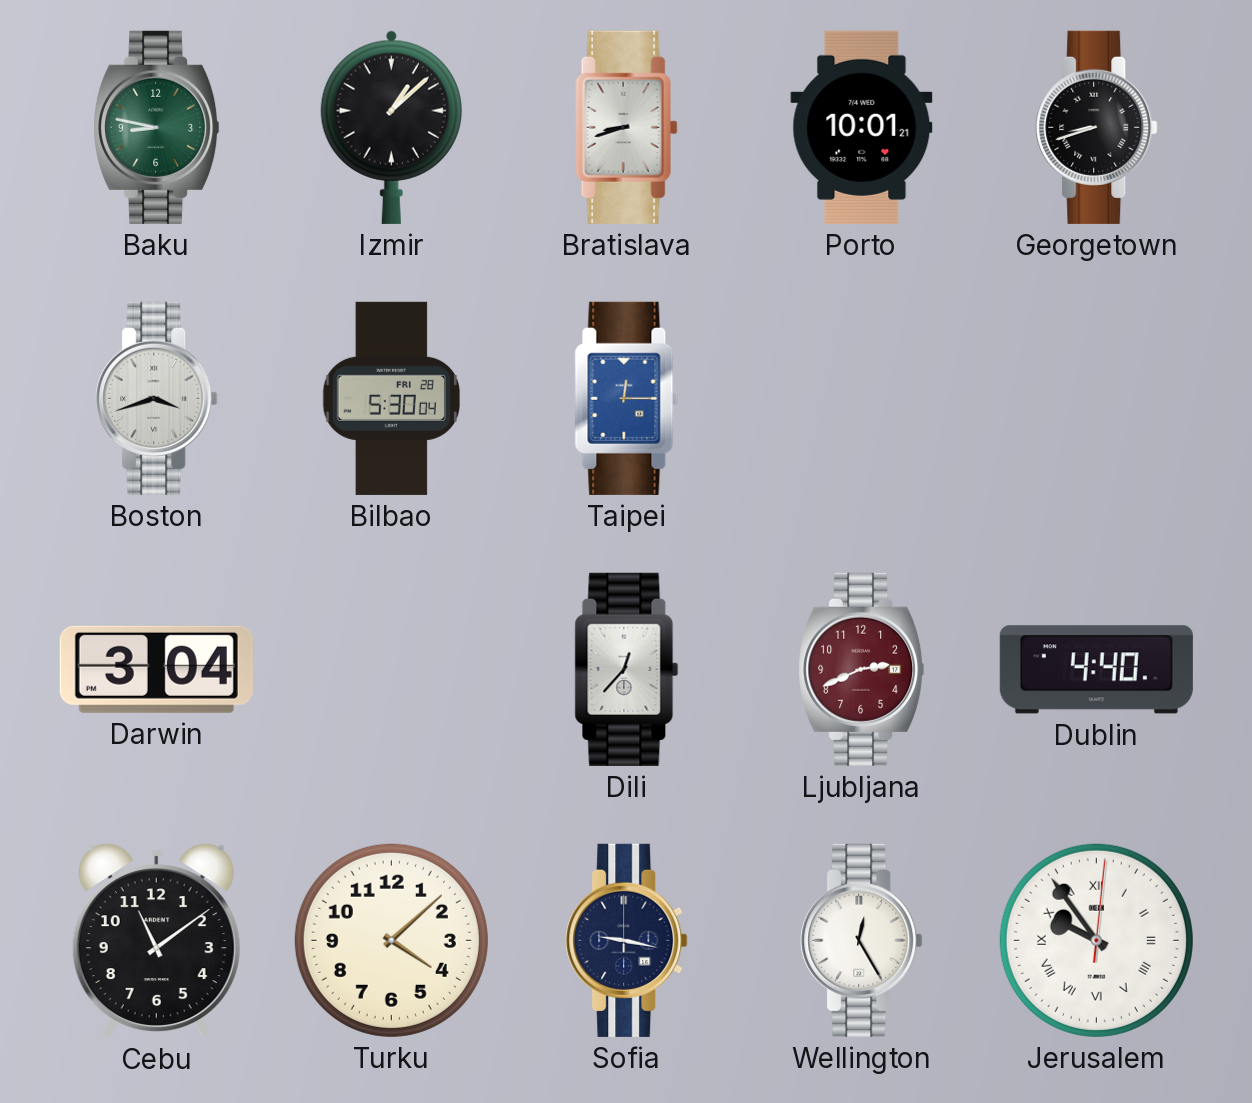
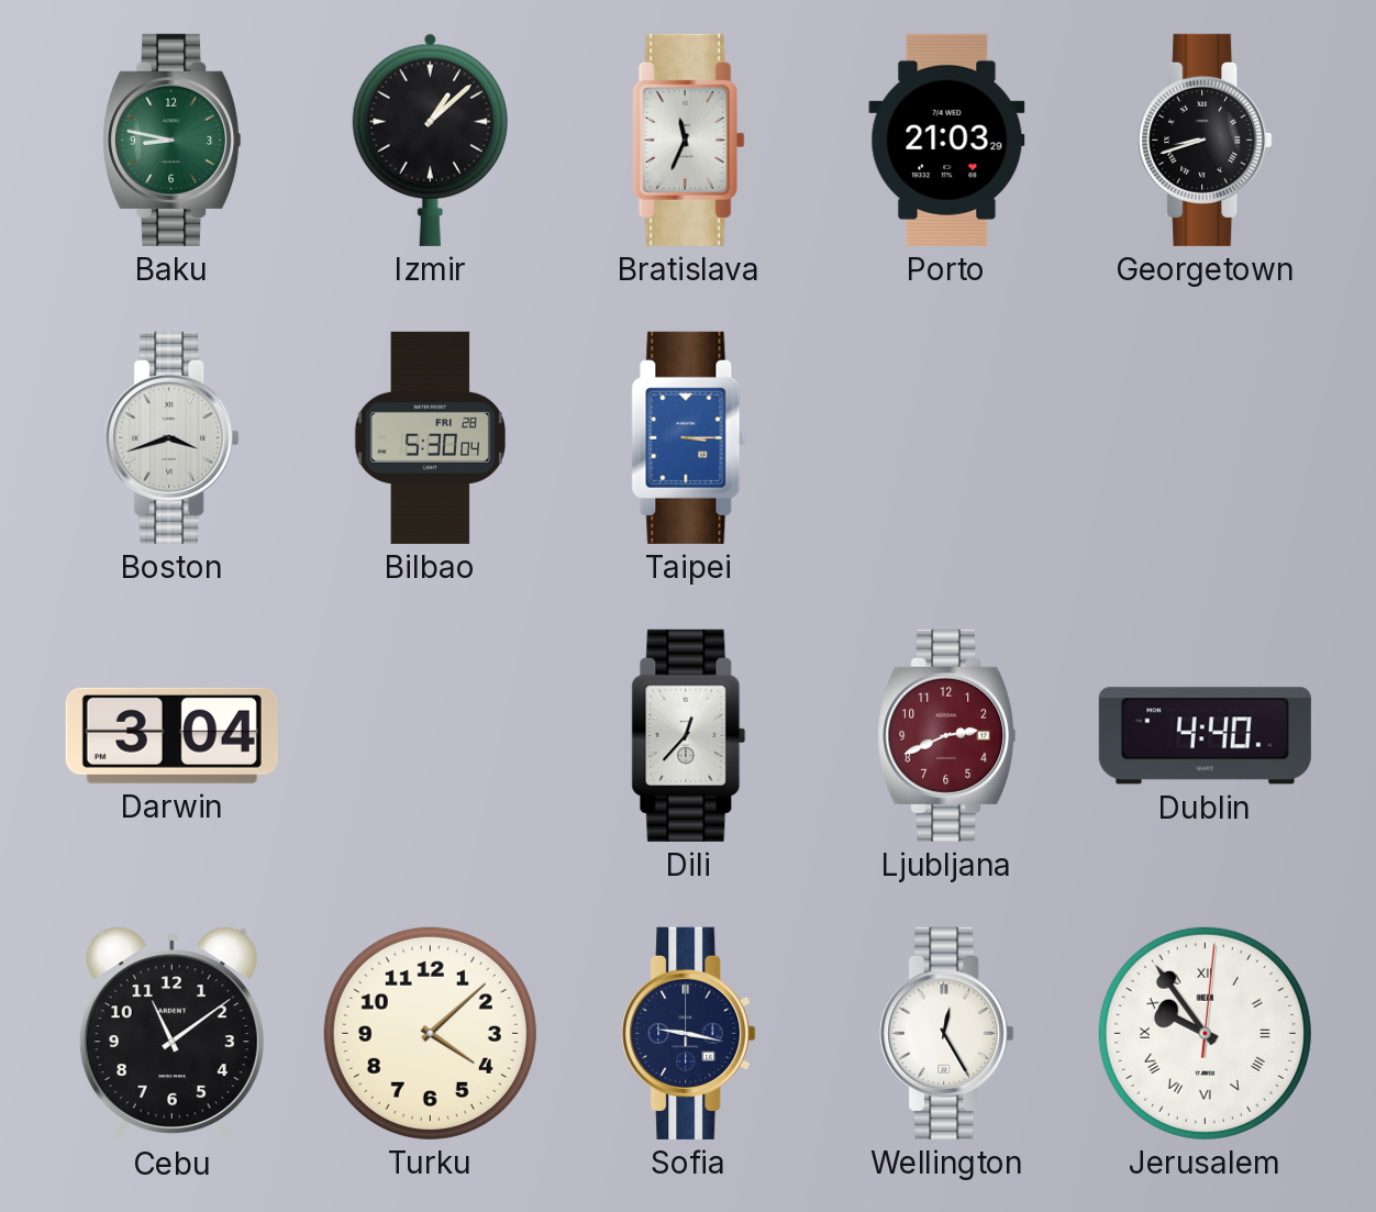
Bratislava: 8:42 -> 11:34
Porto: 10:01 -> 21:03
Taipei: 12:15 -> 3:15
